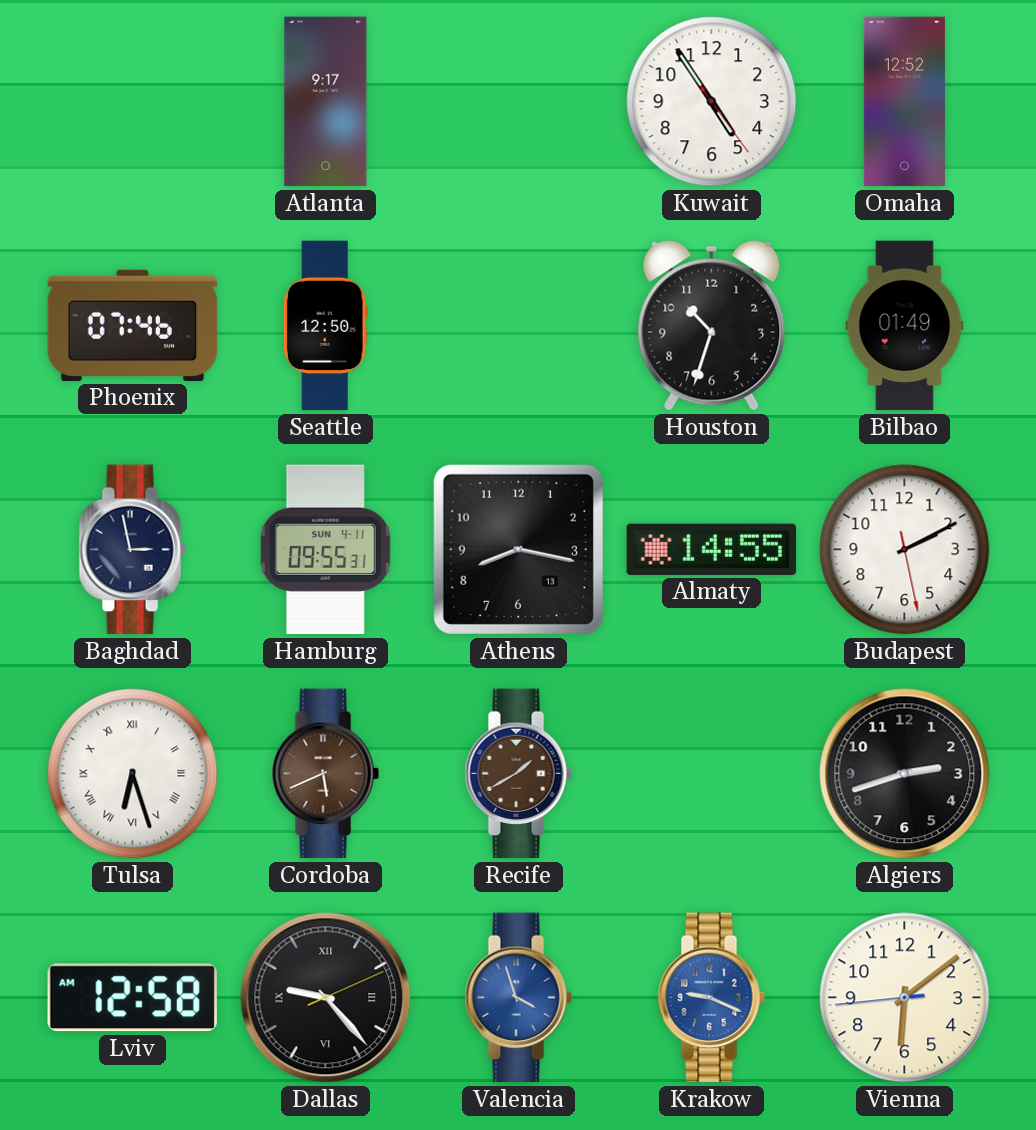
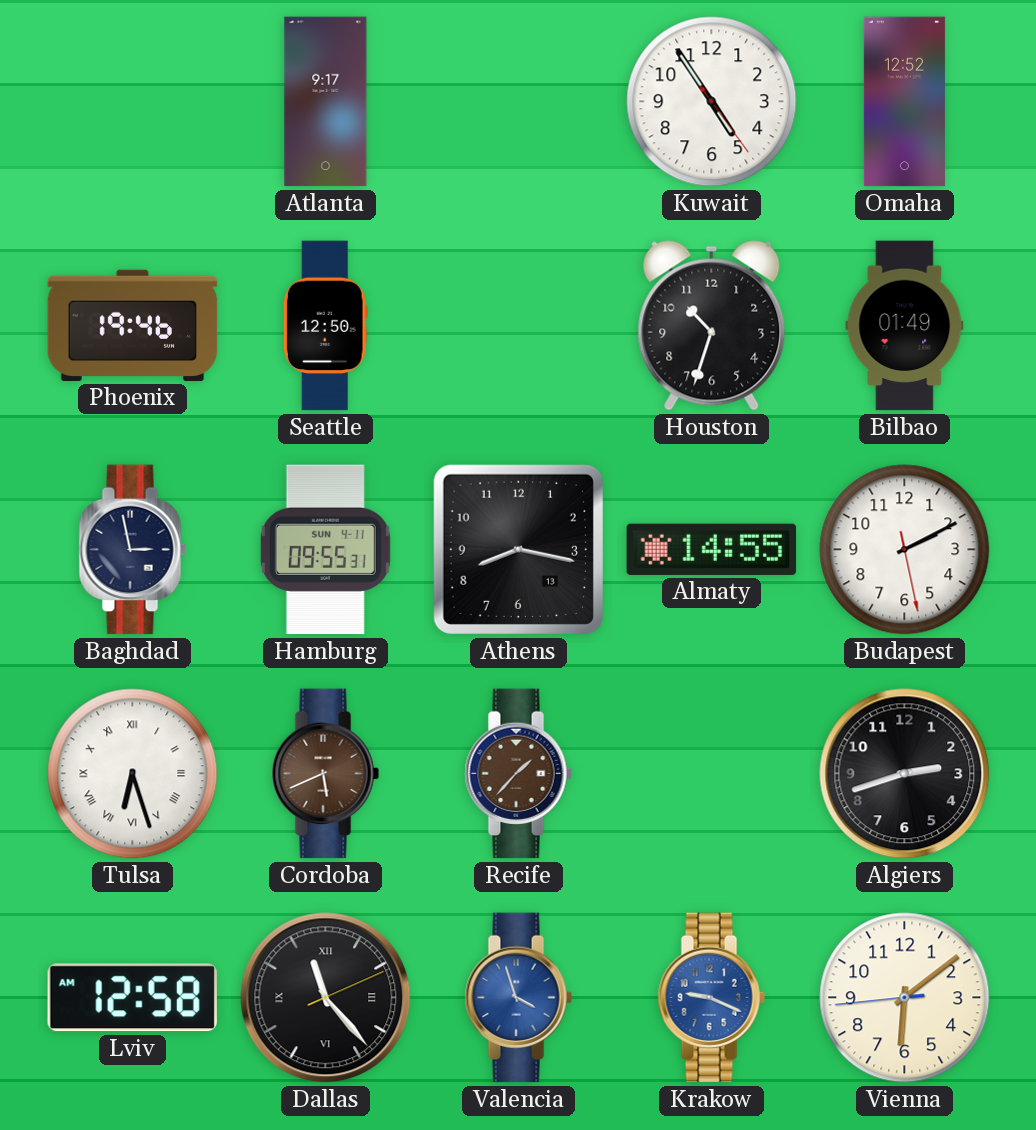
Phoenix: 07:46 -> 19:46
Recife: 1:40 -> 1:37
Dallas: 9:23 -> 11:23
